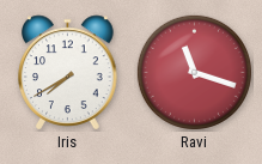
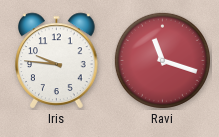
Iris: 7:40 -> 9:46
